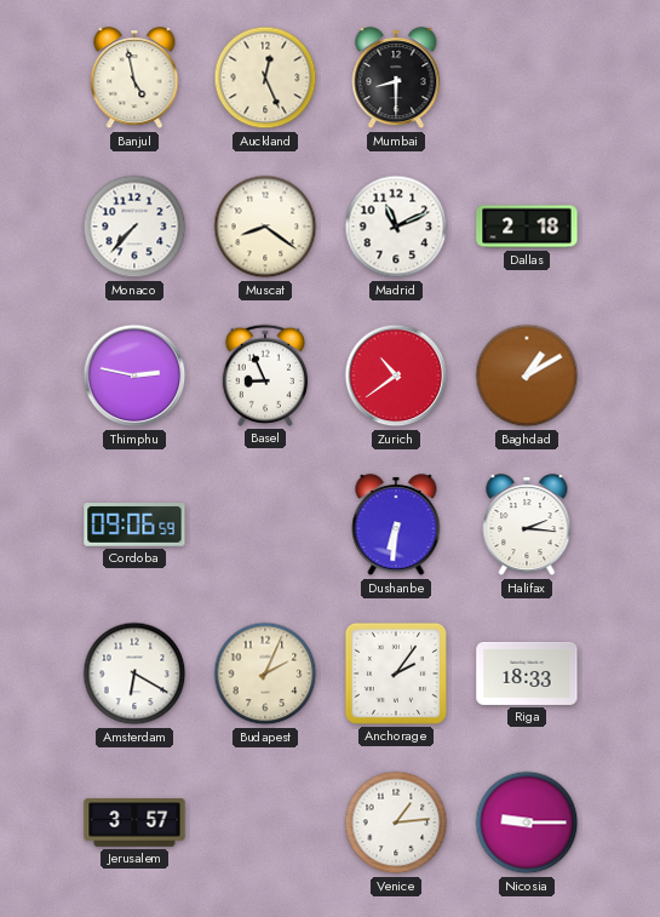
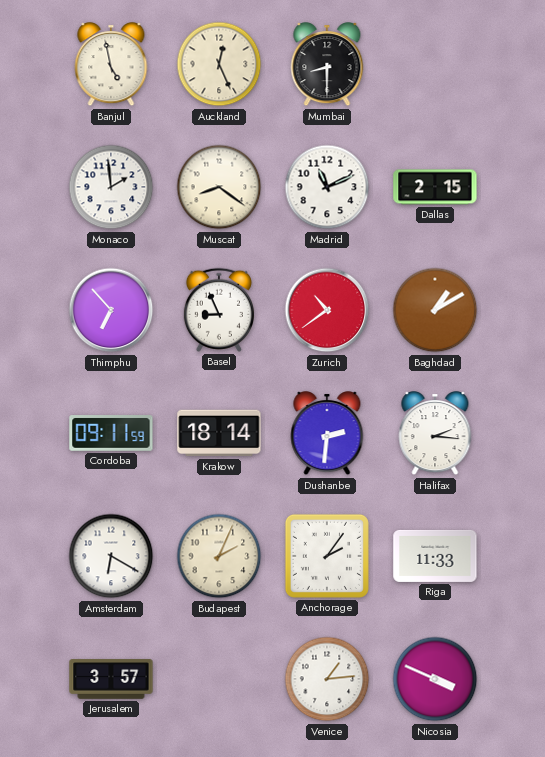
Monaco: 7:37 -> 1:59
Dallas: 2:18 -> 2:15
Thimphu: 2:47 -> 6:53
Cordoba: 09:06 -> 09:11
Krakow: none -> 18:14
Dushanbe: 6:31 -> 2:31
Riga: 18:33 -> 11:33
Nicosia: 9:15 -> 3:49
